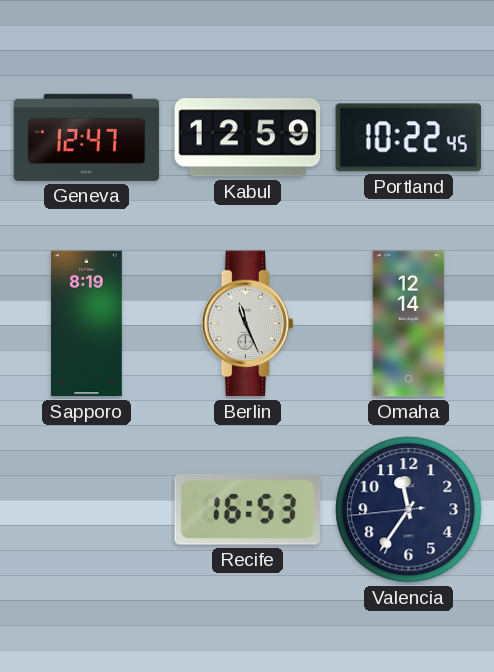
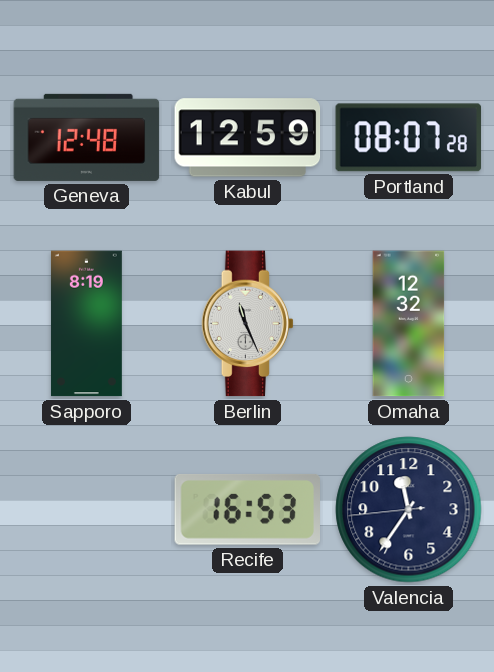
Geneva: 12:47 -> 12:48
Portland: 10:22 -> 08:07
Omaha: 12:14 -> 12:32
